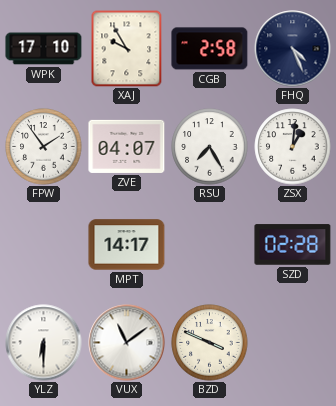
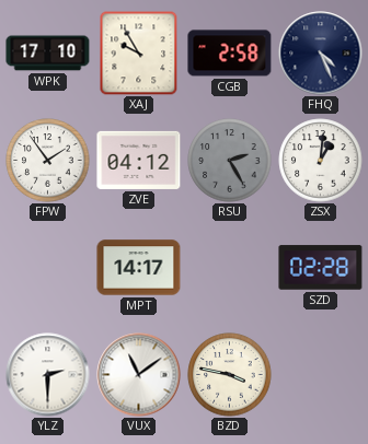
ZVE: 04:07 -> 04:12
RSU: 7:25 -> 2:25
RSU dial: white -> grey
YLZ: 6:30 -> 2:30
BZD: 3:49 -> 3:47
